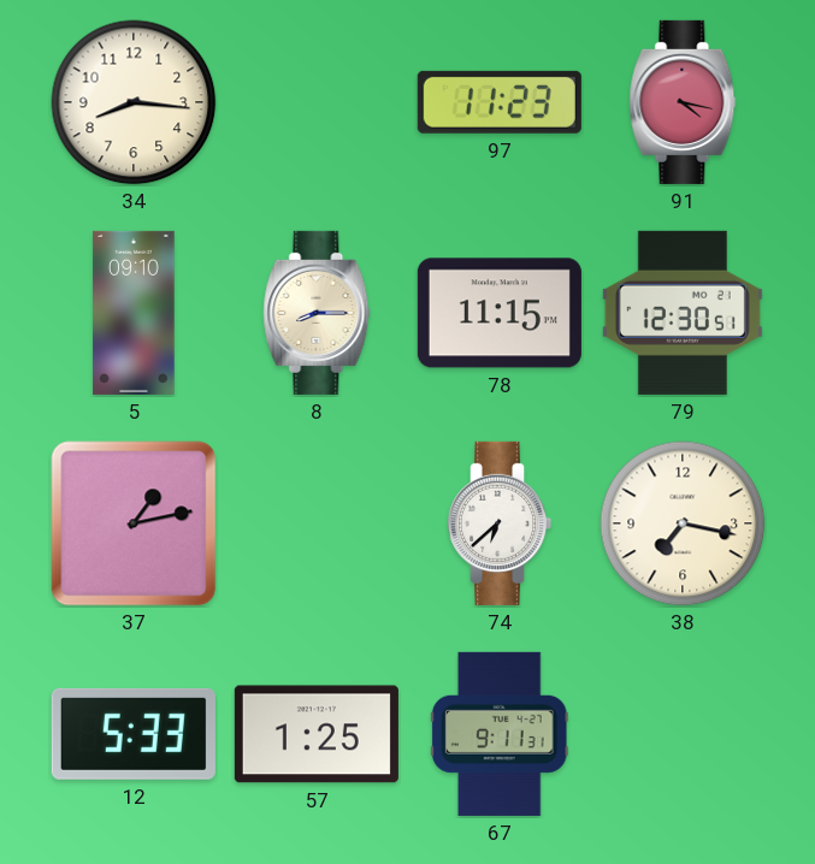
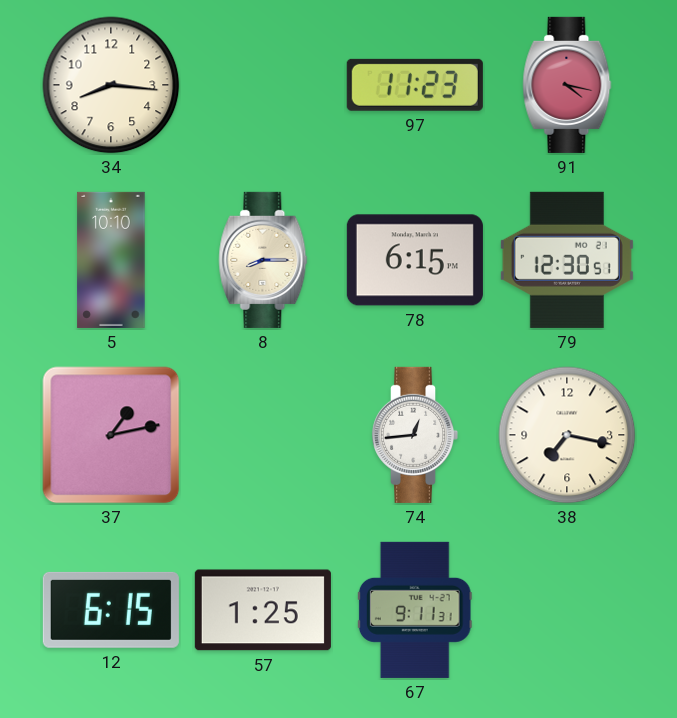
5: 09:10 -> 10:10
78: 11:15 -> 6:15
74: 6:38 -> 12:44
12: 5:33 -> 6:15
